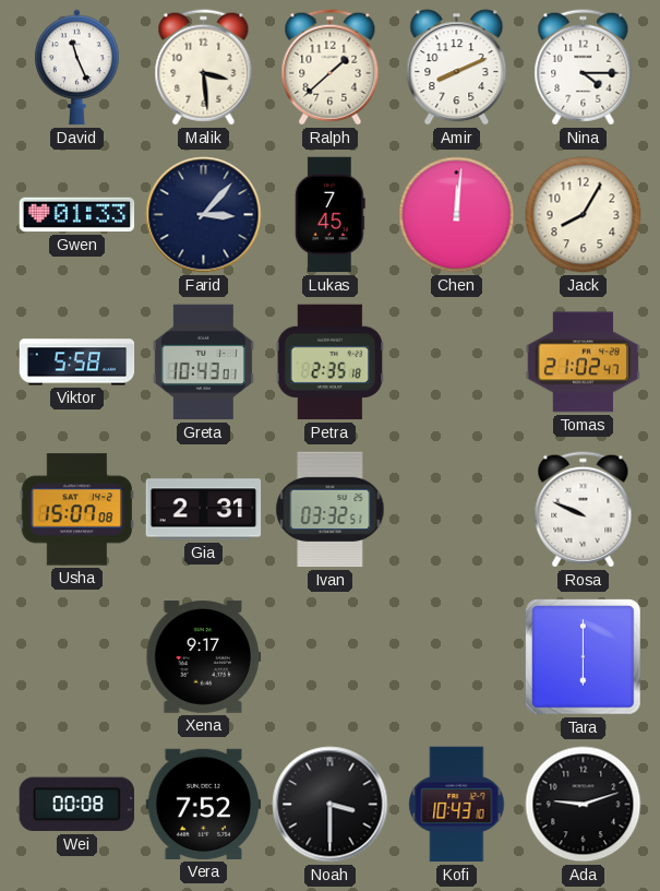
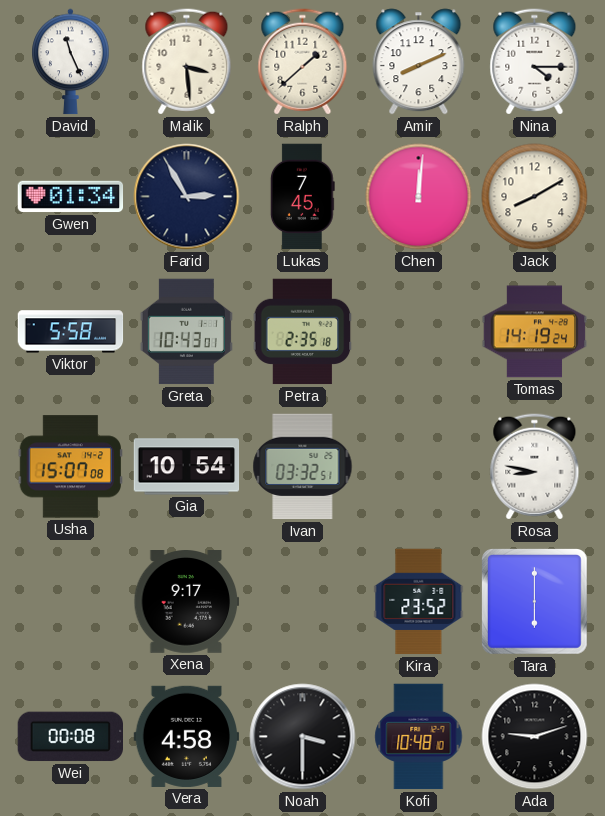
Gwen: 01:33 -> 01:34
Farid: 3:07 -> 2:55
Jack: 8:05 -> 8:10
Tomas: 21:02 -> 14:19
Gia: 2:31 -> 10:54
Rosa: 9:49 -> 8:47
Kira: none -> 23:52
Vera: 7:52 -> 4:58
Kofi: 10:43 -> 10:48
